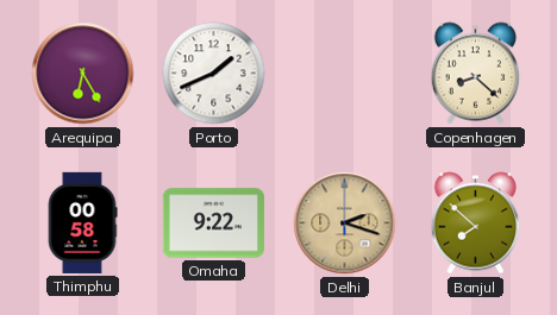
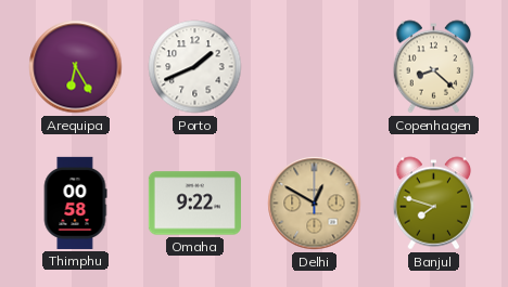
Delhi: 2:18 -> 12:50
Banjul: 7:52 -> 7:48
